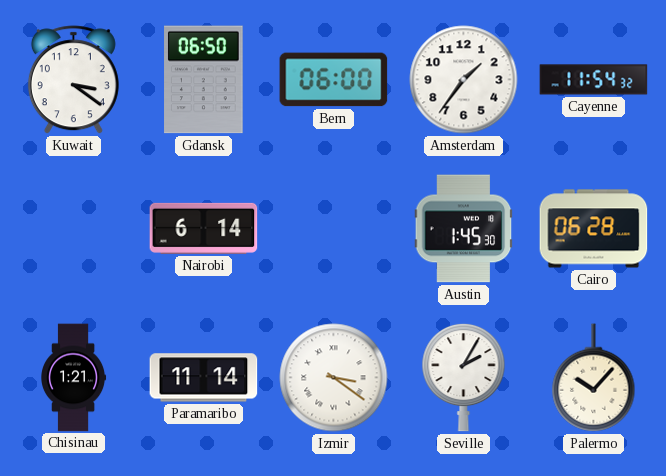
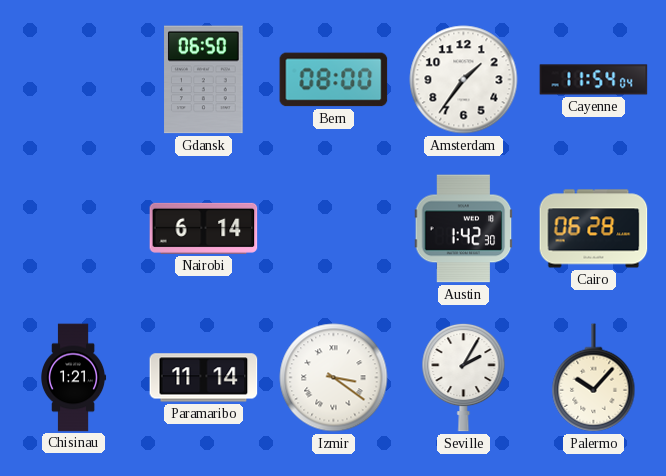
Kuwait: 3:21 -> none
Bern: 06:00 -> 08:00
Cayenne: 11:54:32 -> 11:54:04
Austin: 1:45 -> 1:42
